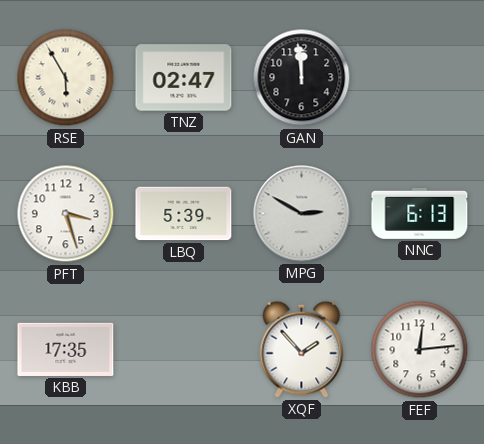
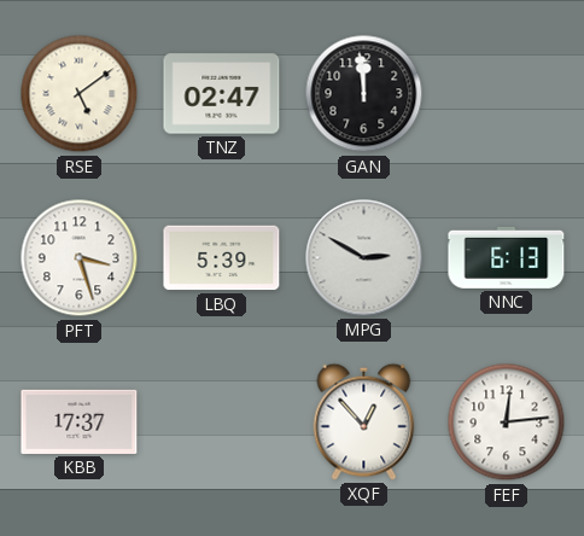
RSE: 5:55 -> 5:09
KBB: 17:35 -> 17:37
XQF: 1:53 -> 12:53
